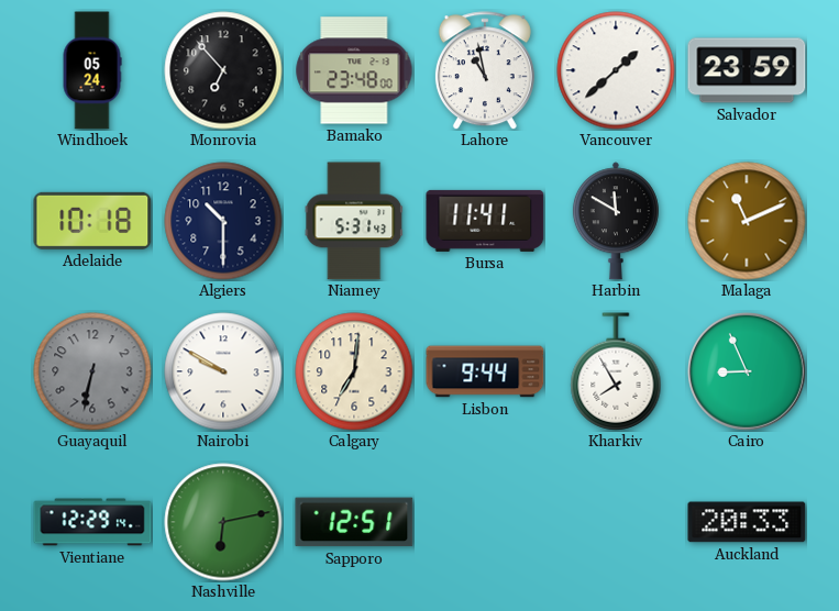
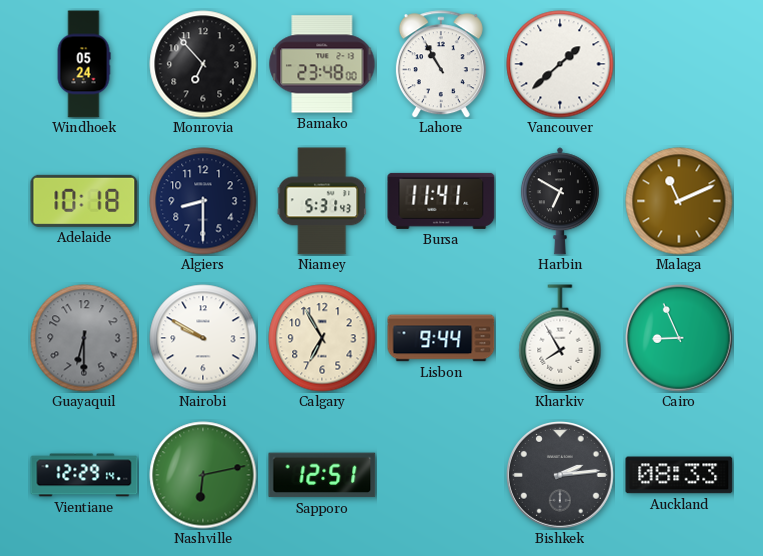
Lahore: 10:58 -> 10:55
Salvador: 23:59 -> none
Algiers: 10:30 -> 8:30
Harbin: 11:50 -> 6:50
Guayaquil: 6:32 -> 6:30
Calgary: 7:01 -> 6:55
Bishkek: none -> 2:14
Auckland: 20:33 -> 08:33
